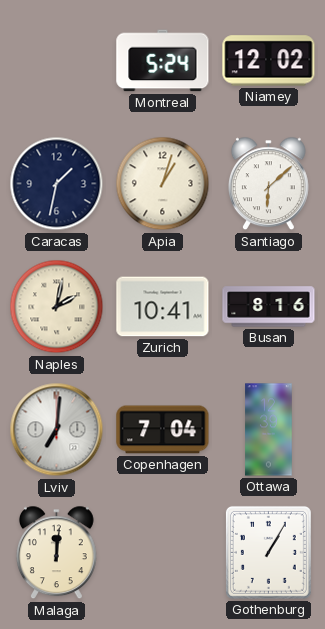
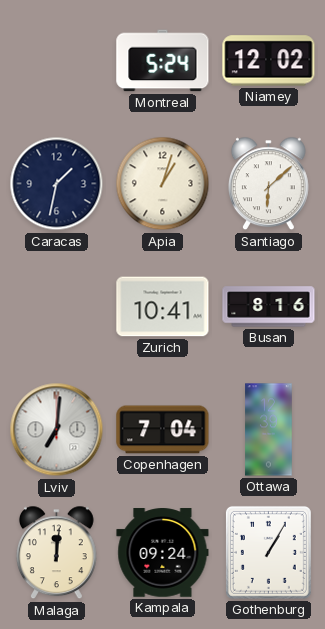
Naples: 2:02 -> none
Kampala: none -> 09:24
